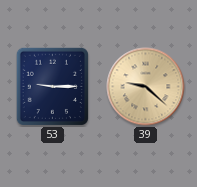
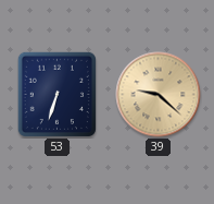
53: 9:15 -> 6:33
